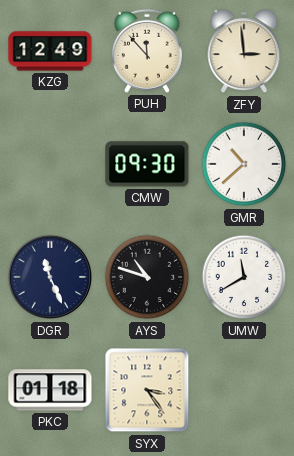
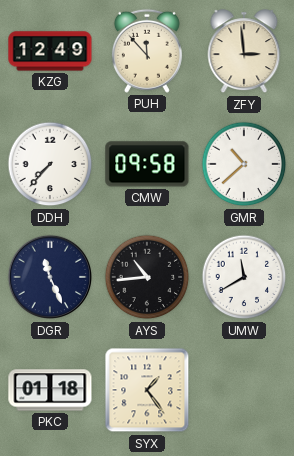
DDH: none -> 7:37
CMW: 09:30 -> 09:58
AYS: 10:48 -> 10:44
SYX: 3:24 -> 1:24
